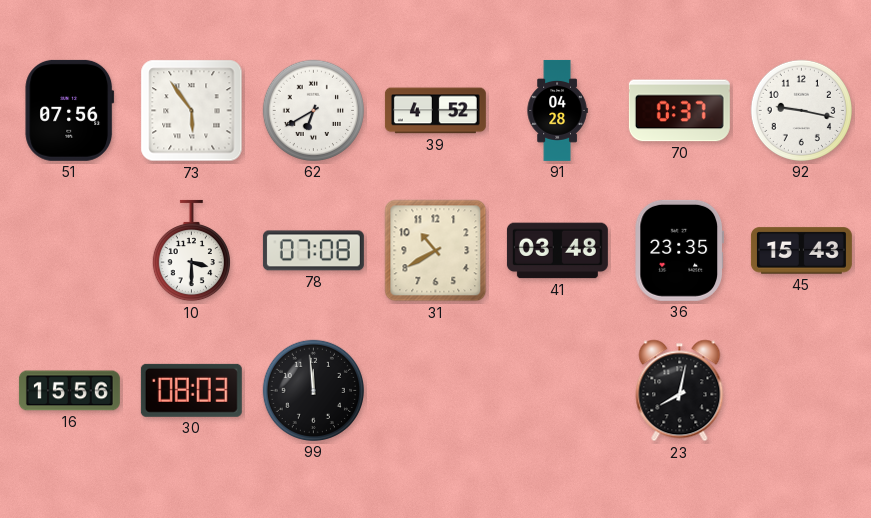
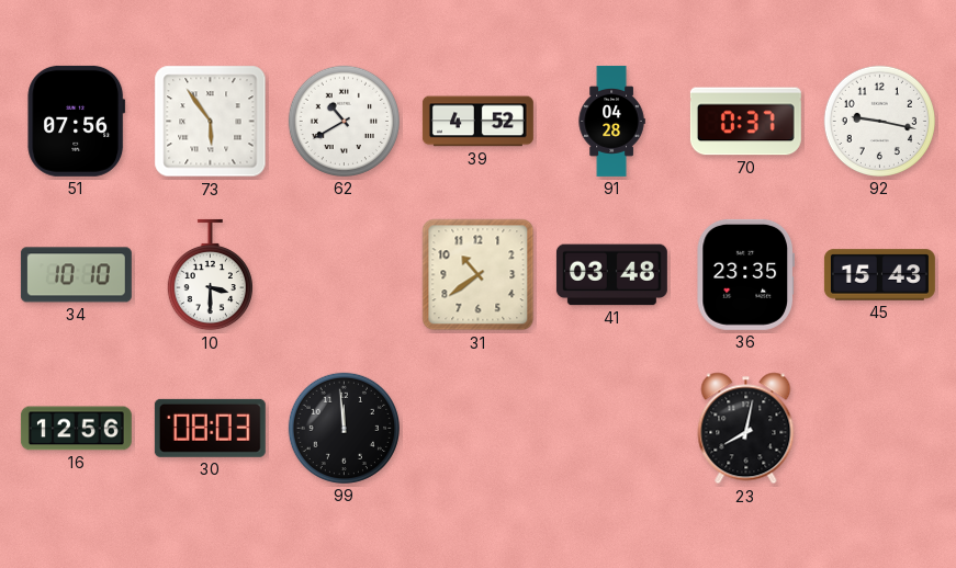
62: 6:40 -> 10:40
34: none -> 10:10
78: 07:08 -> none
31: 10:40 -> 10:39
16: 15:56 -> 12:56
